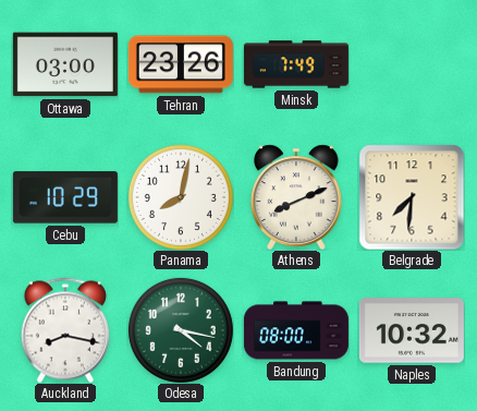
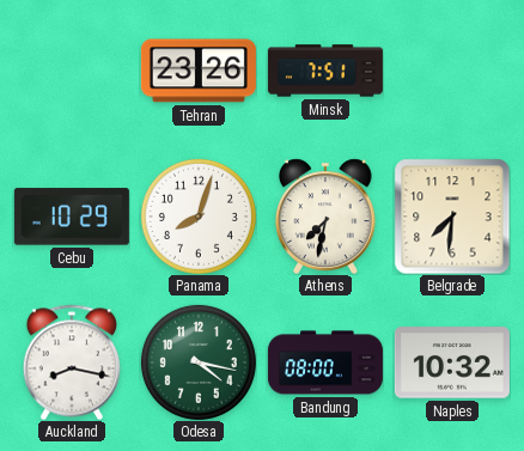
Ottawa: 03:00 -> none
Minsk: 7:49 -> 7:51
Panama: 8:02 -> 8:03
Athens: 8:11 -> 7:32
